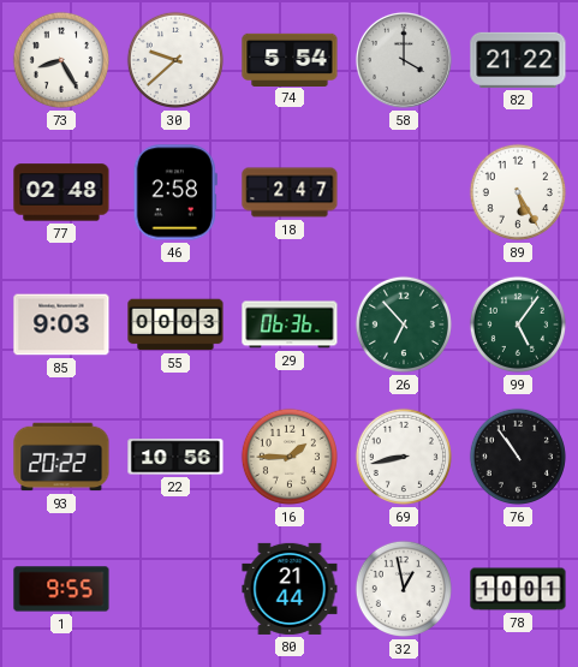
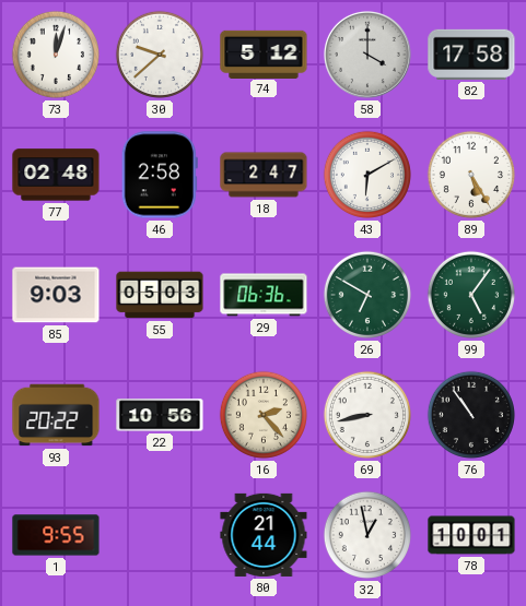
73: 8:25 -> 12:03
74: 5:54 -> 5:12
82: 21:22 -> 17:58
43: none -> 6:10
55: 00:03 -> 05:03
26: 6:53 -> 6:50
16: 1:45 -> 2:23
